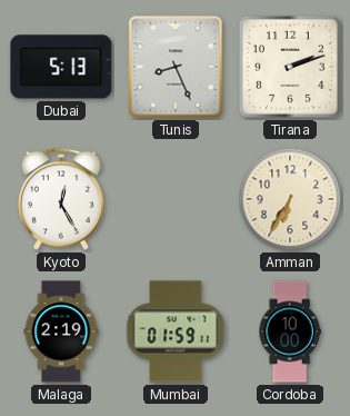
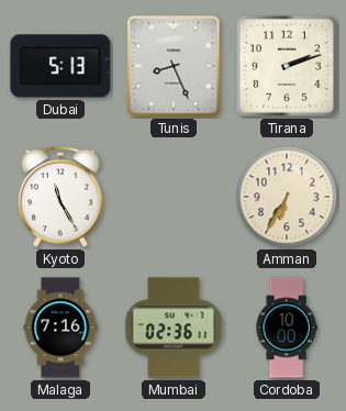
Kyoto: 12:25 -> 11:25
Malaga: 2:19 -> 7:16
Mumbai: 01:59 -> 02:36
